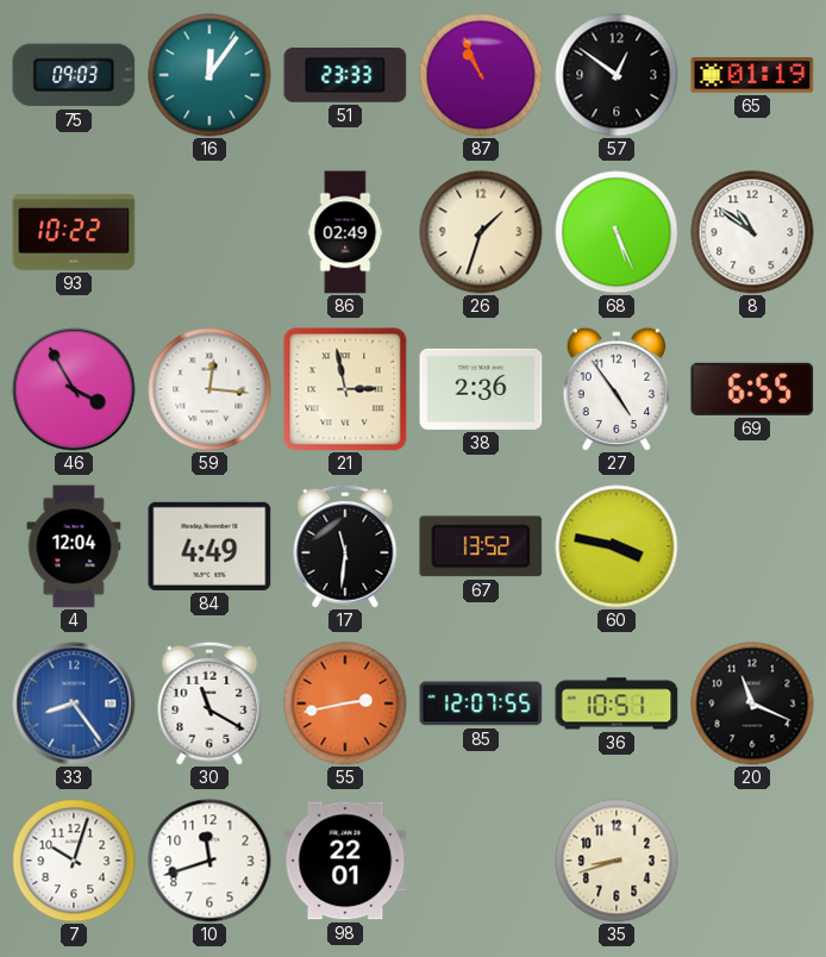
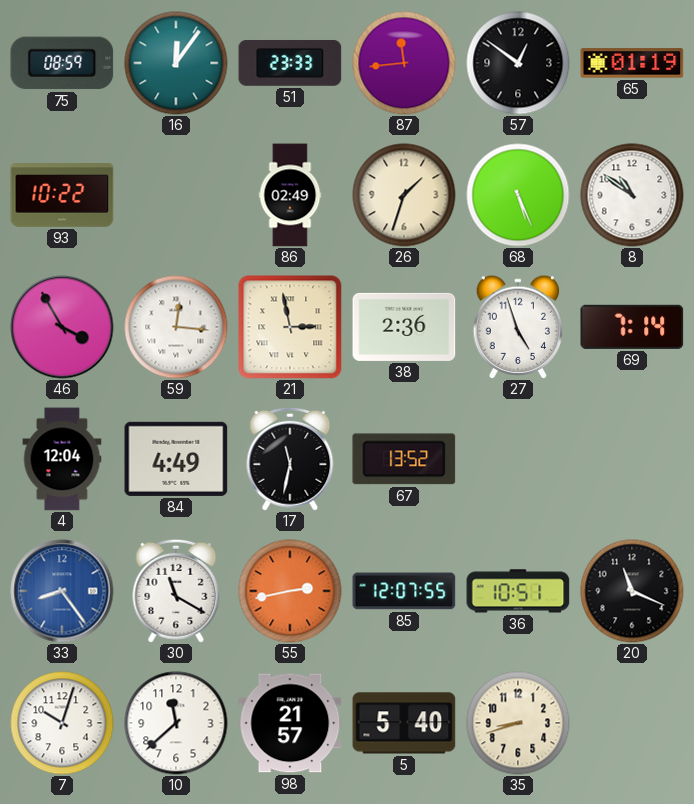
75: 09:03 -> 08:59
87: 10:56 -> 11:44
27: 4:54 -> 4:57
69: 6:55 -> 7:14
17: 11:31 -> 11:32
60: 3:47 -> none
10: 11:42 -> 11:38
98: 22:01 -> 21:57
5: none -> 5:40
